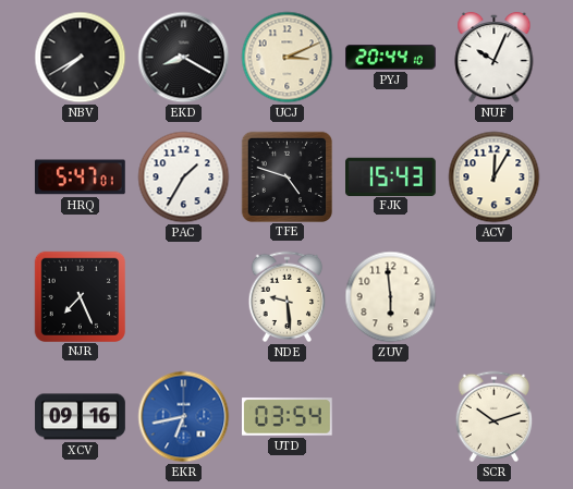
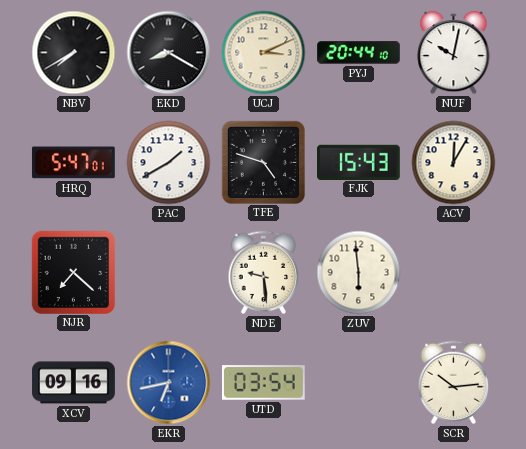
NUF: 10:04 -> 10:02
PAC: 1:35 -> 1:40
NJR: 7:26 -> 7:22
SCR: 10:12 -> 10:14
